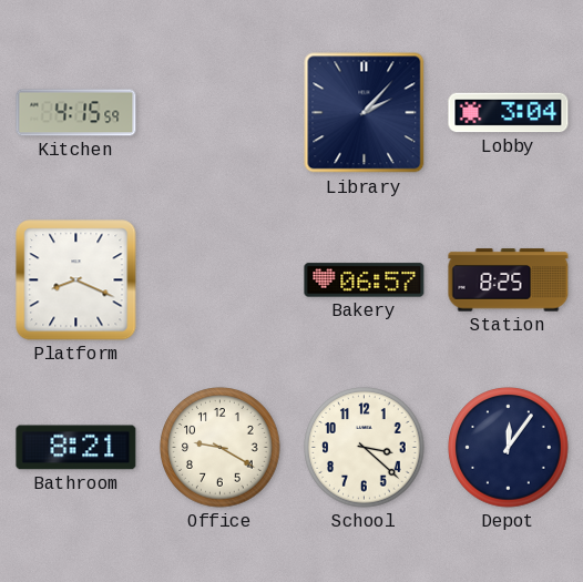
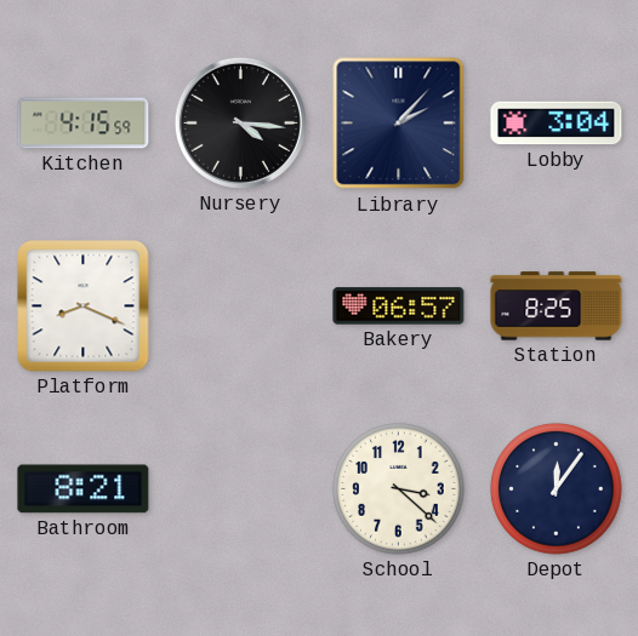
Nursery: none -> 4:16
Office: 9:20 -> none
